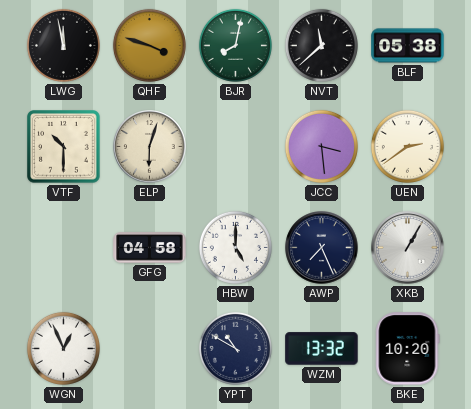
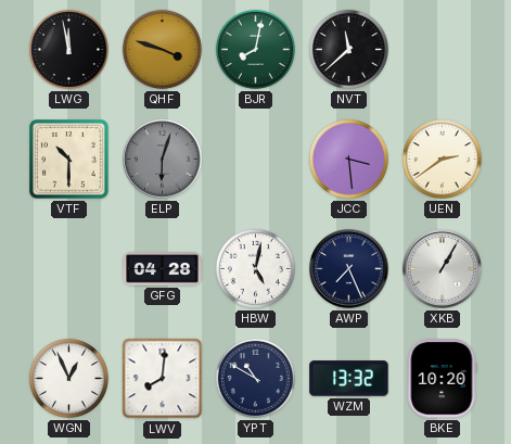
BLF: 05:38 -> none
ELP dial: cream -> grey
GFG: 04:58 -> 04:28
HBW: 5:00 -> 5:02
LWV: none -> 8:01
